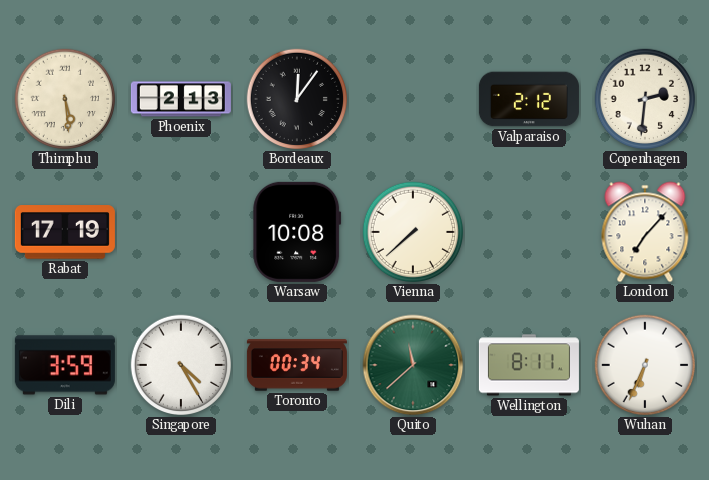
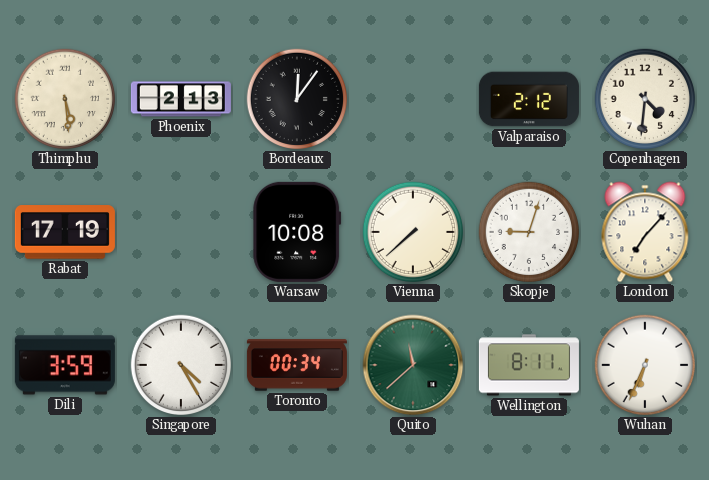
Copenhagen: 2:31 -> 4:31
Skopje: none -> 9:03
